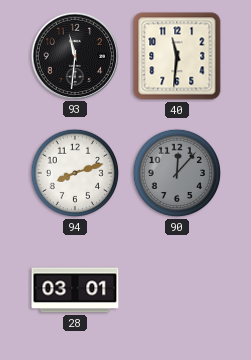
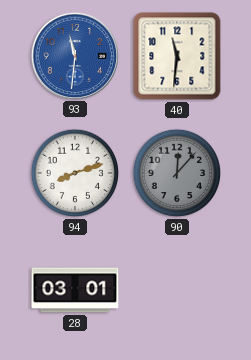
93 dial: black -> blue
